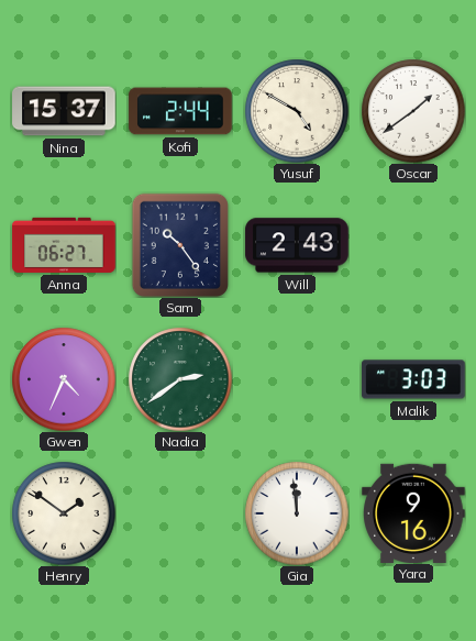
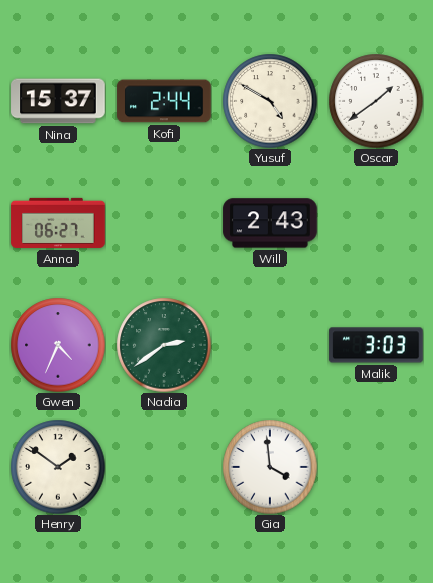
Sam: 10:24 -> none
Gia: 11:59 -> 3:59
Yara: 9:16 -> none
